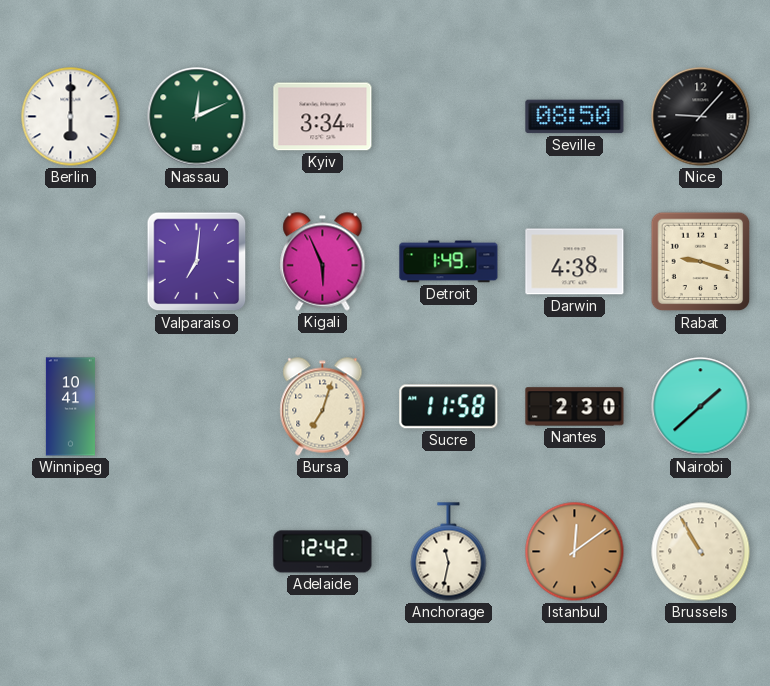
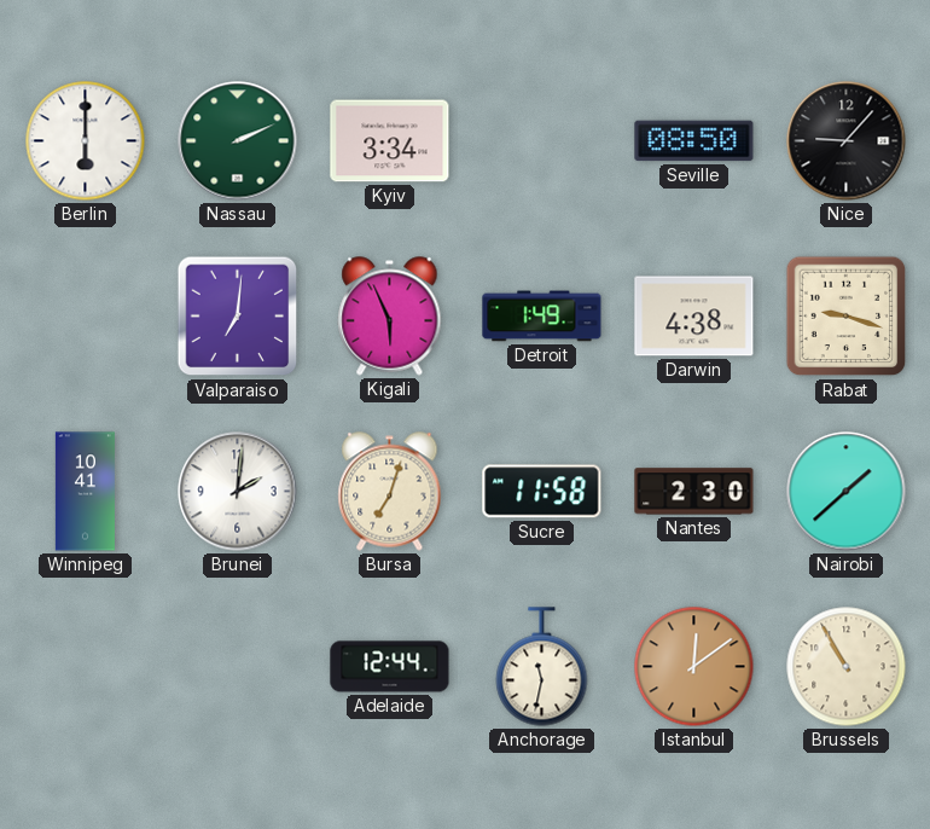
Nassau: 12:11 -> 2:11
Brunei: none -> 2:01
Adelaide: 12:42 -> 12:44
